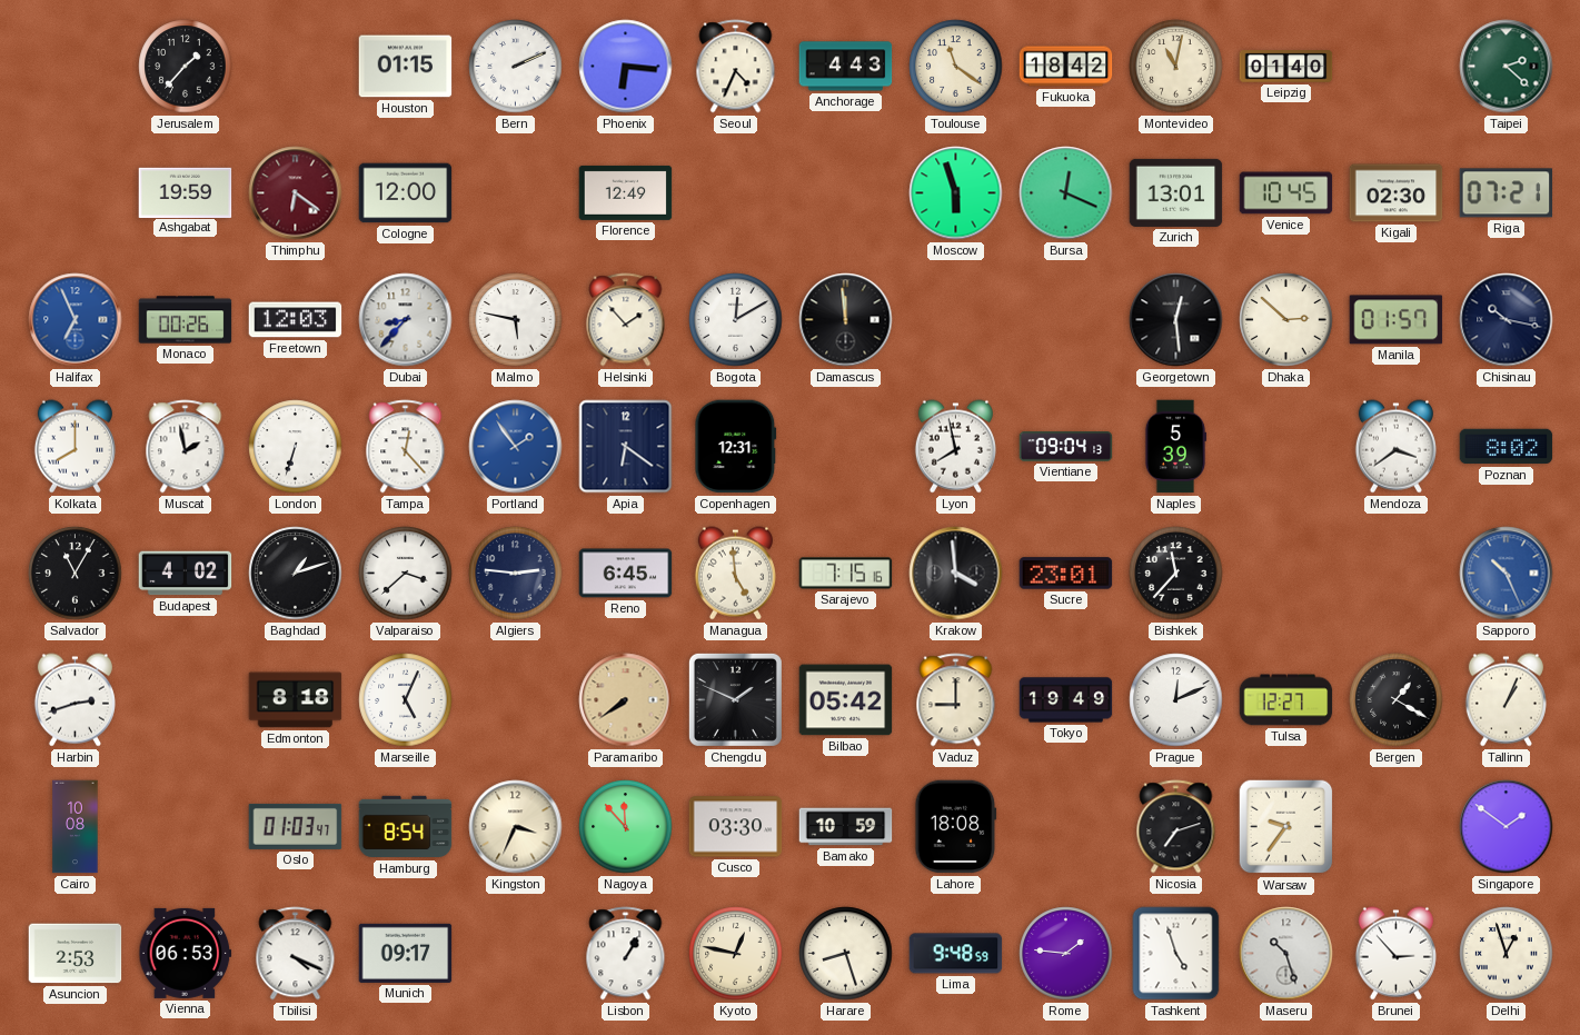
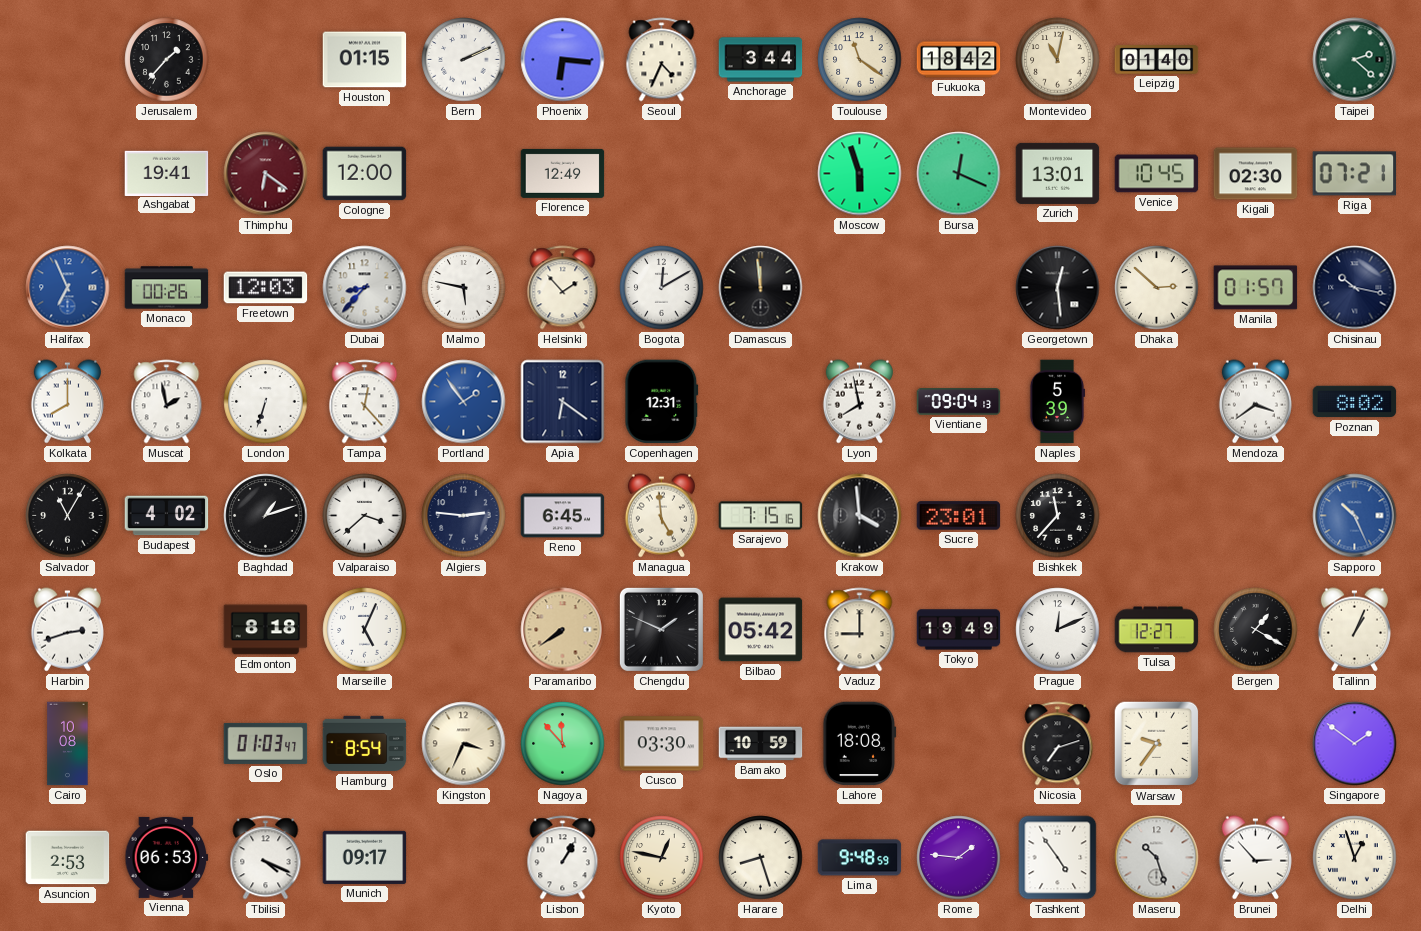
Anchorage: 4:43 -> 3:44
Ashgabat: 19:59 -> 19:41
Tashkent: 4:57 -> 4:54
